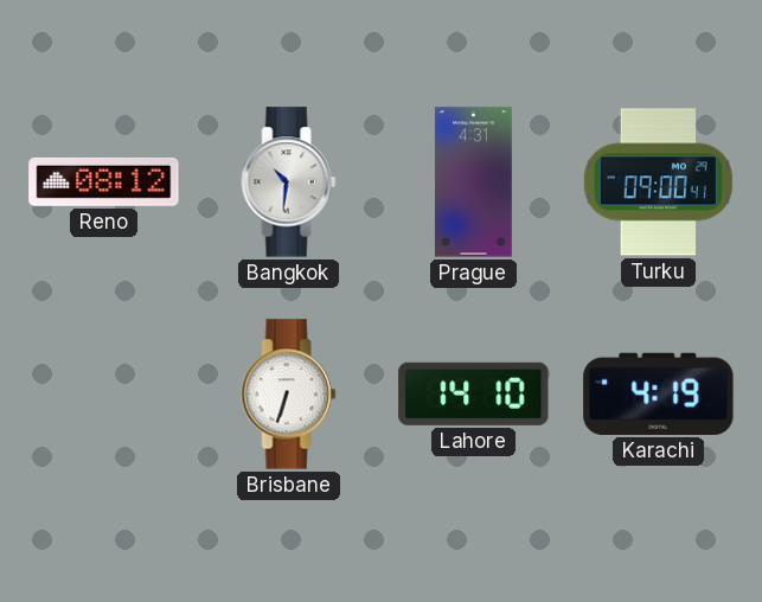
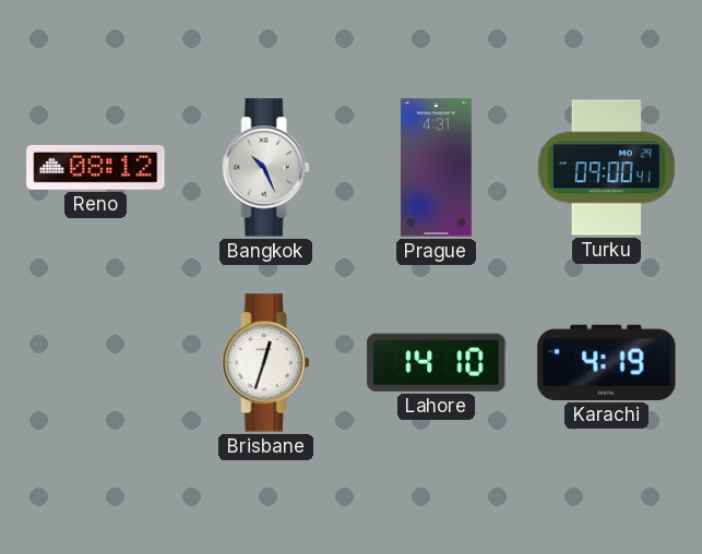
Bangkok: 10:31 -> 10:26
Brisbane: 6:33 -> 12:33
